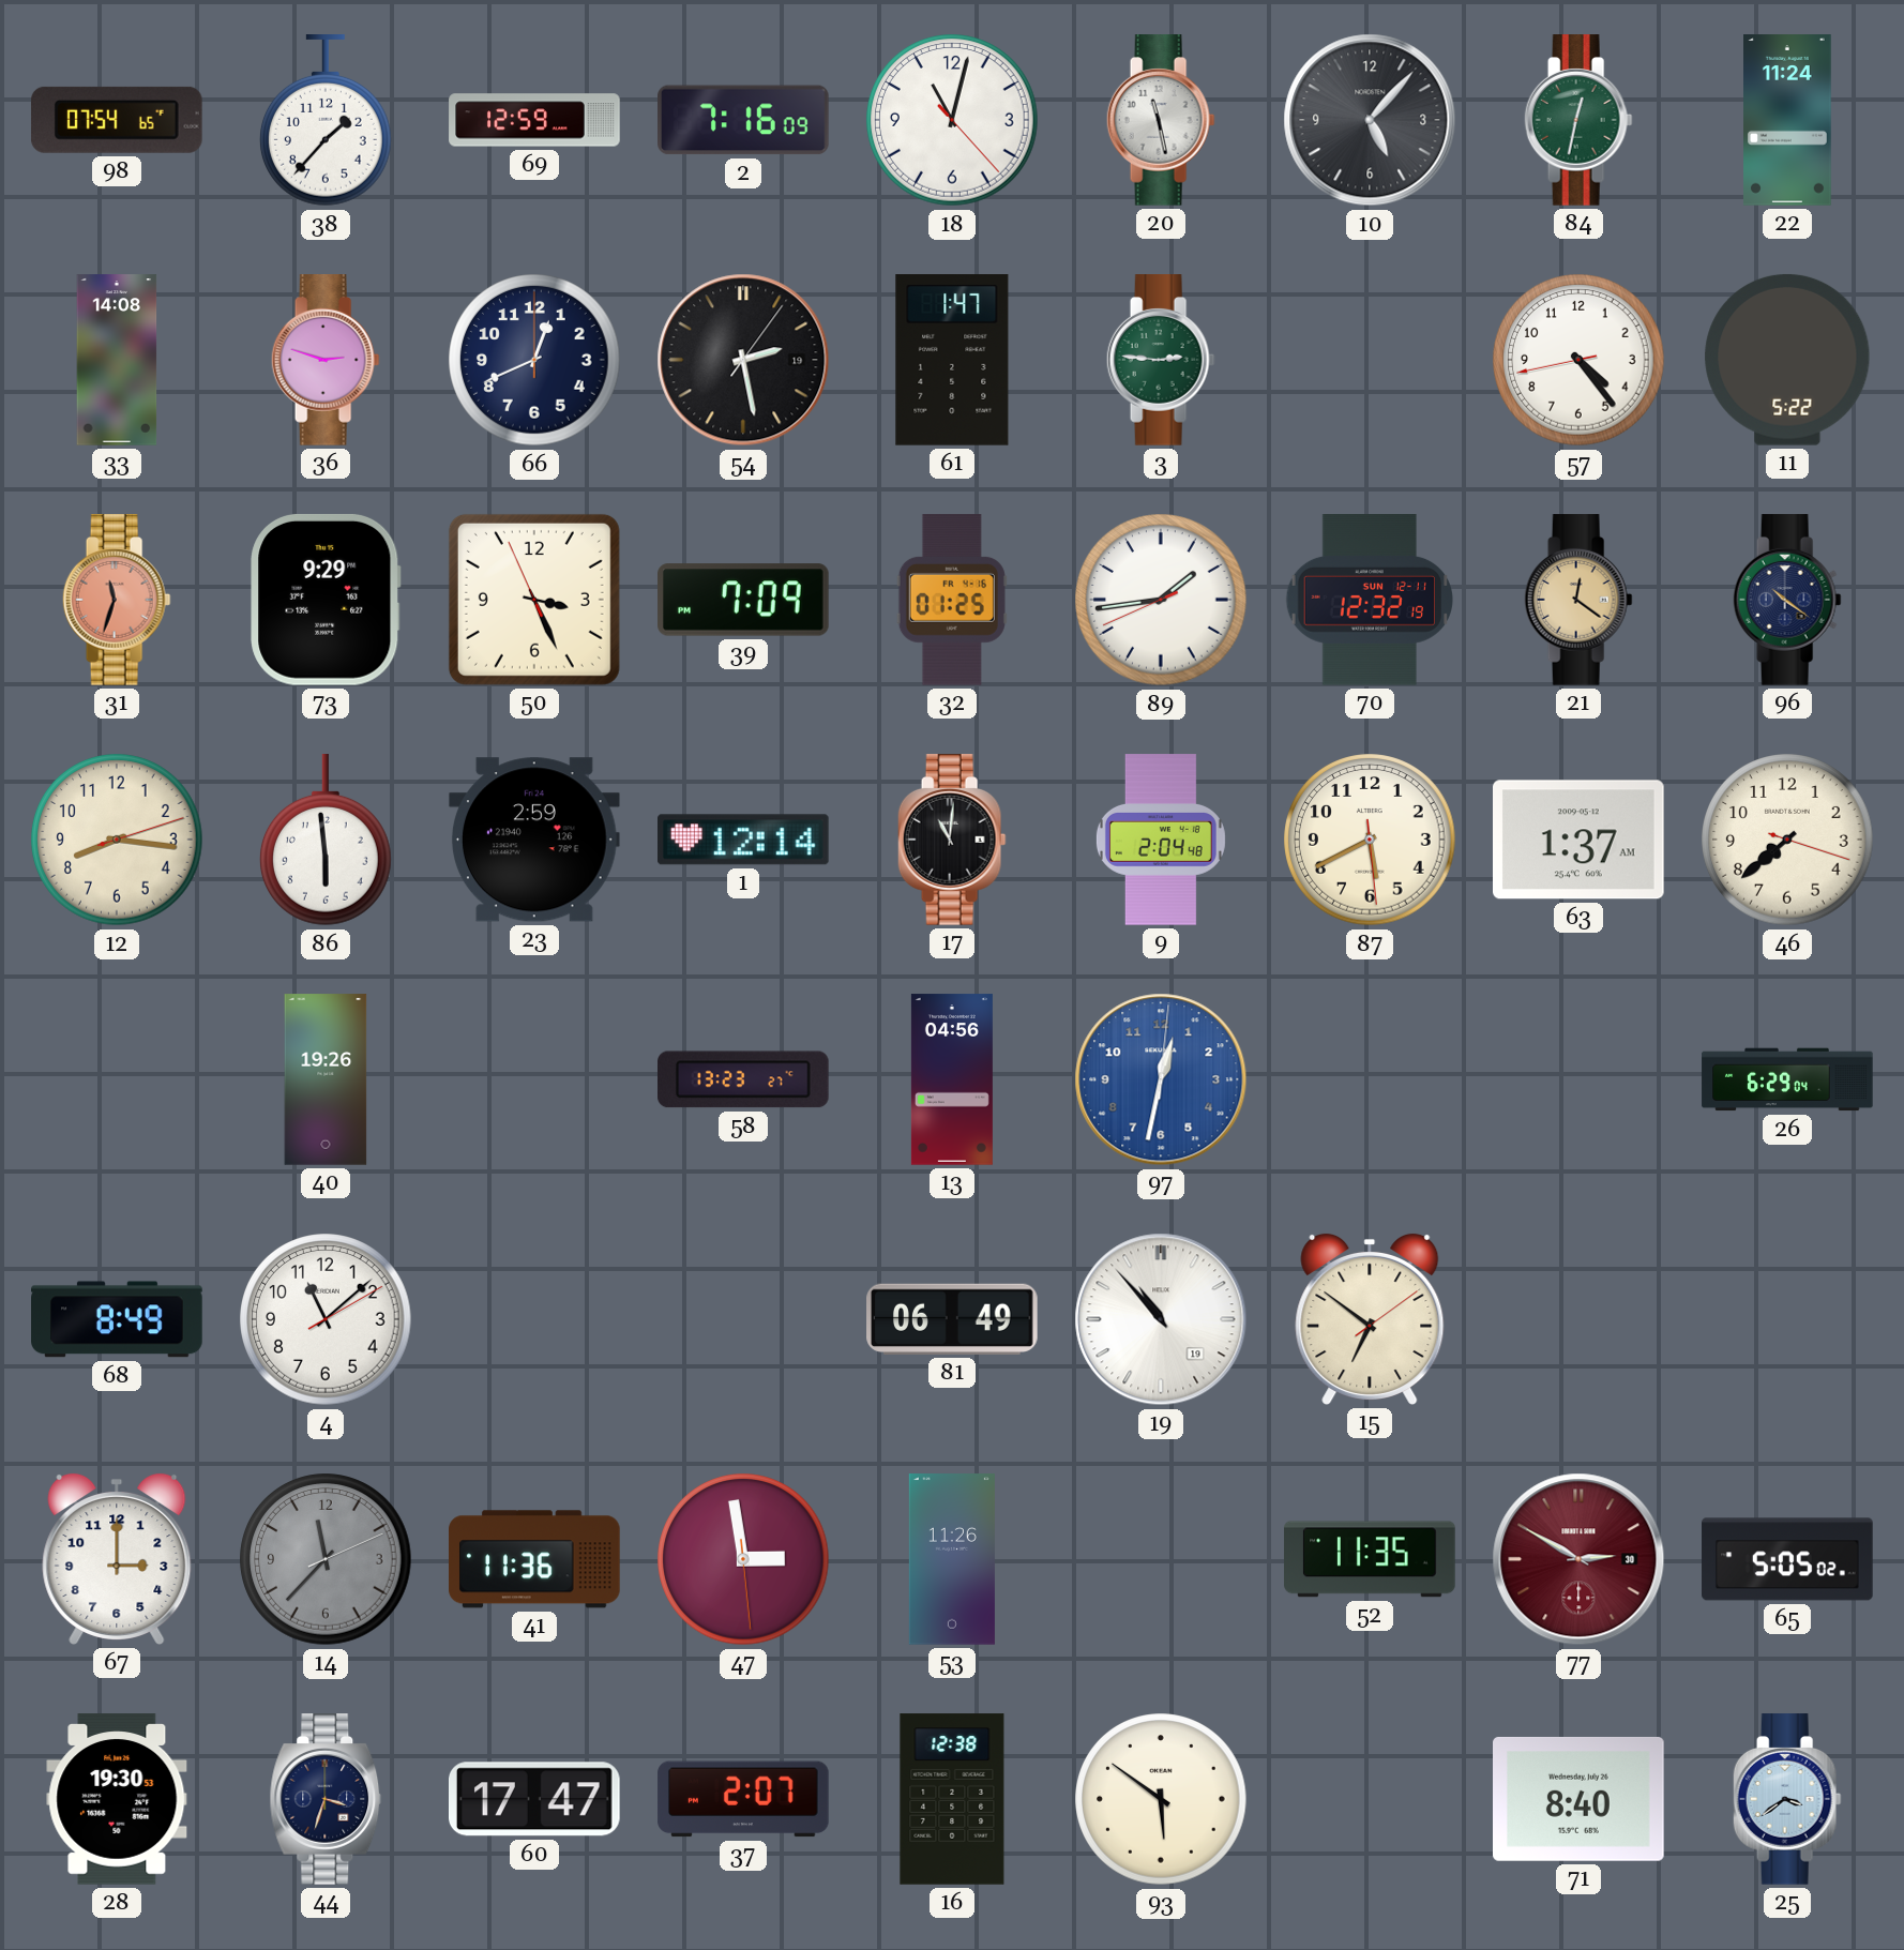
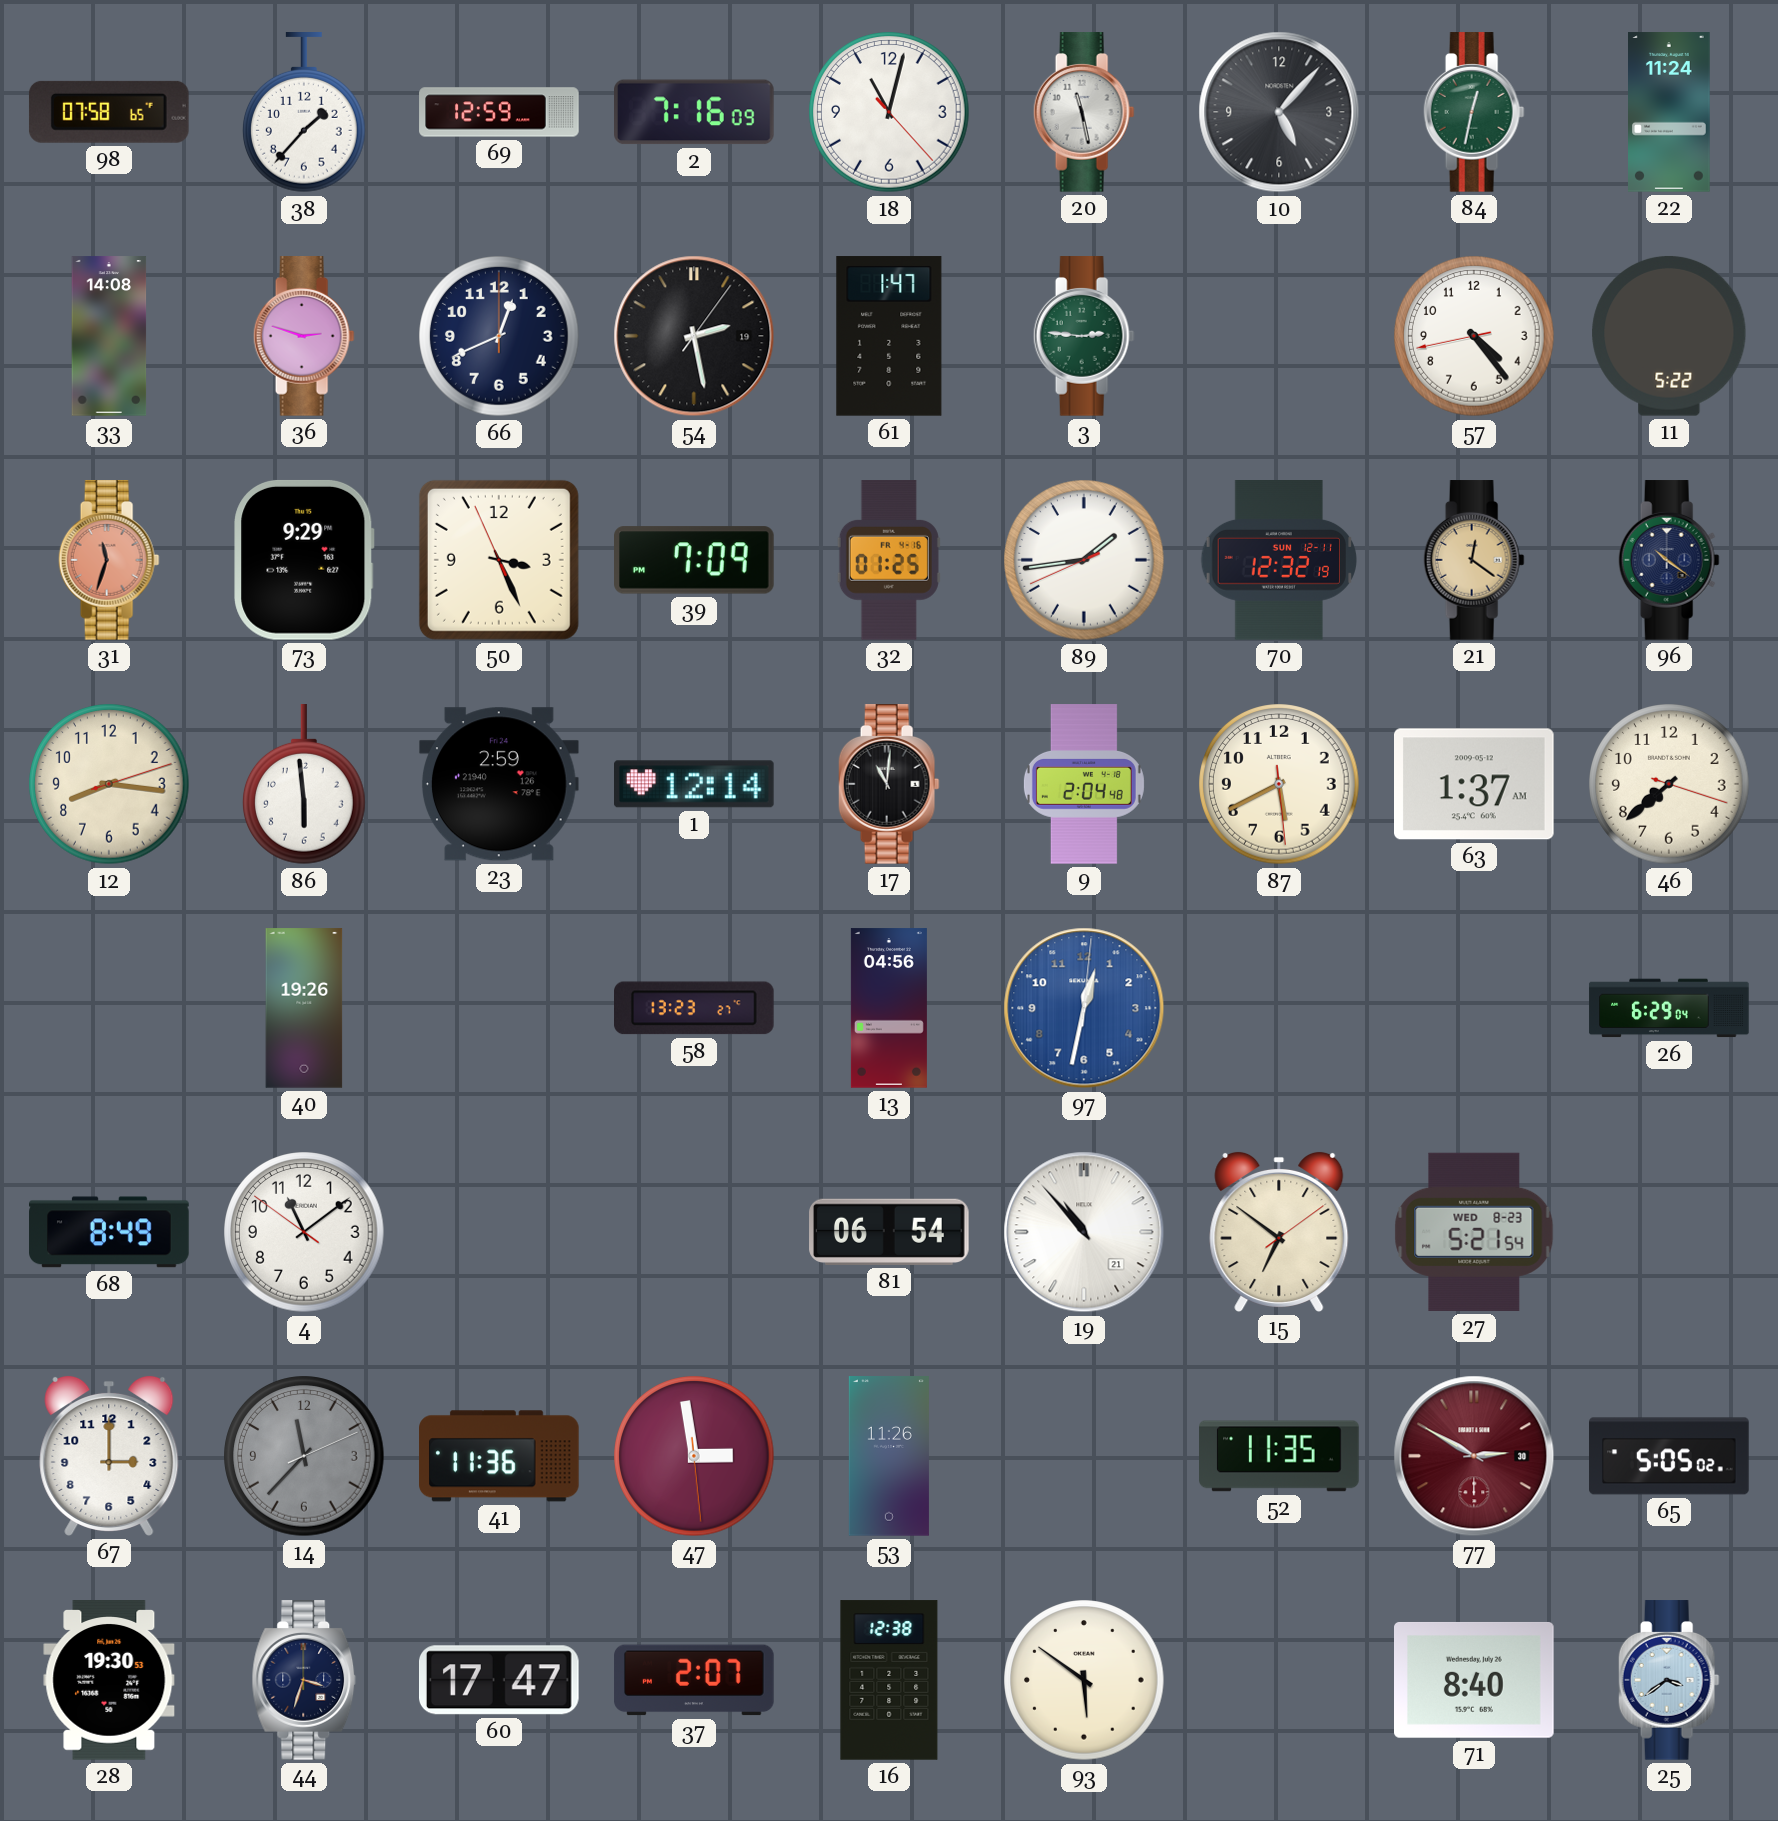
98: 07:54 -> 07:58
4: 11:08:10 -> 11:08:51
81: 06:49 -> 06:54
19 date: 19 -> 21
27: none -> 5:21
